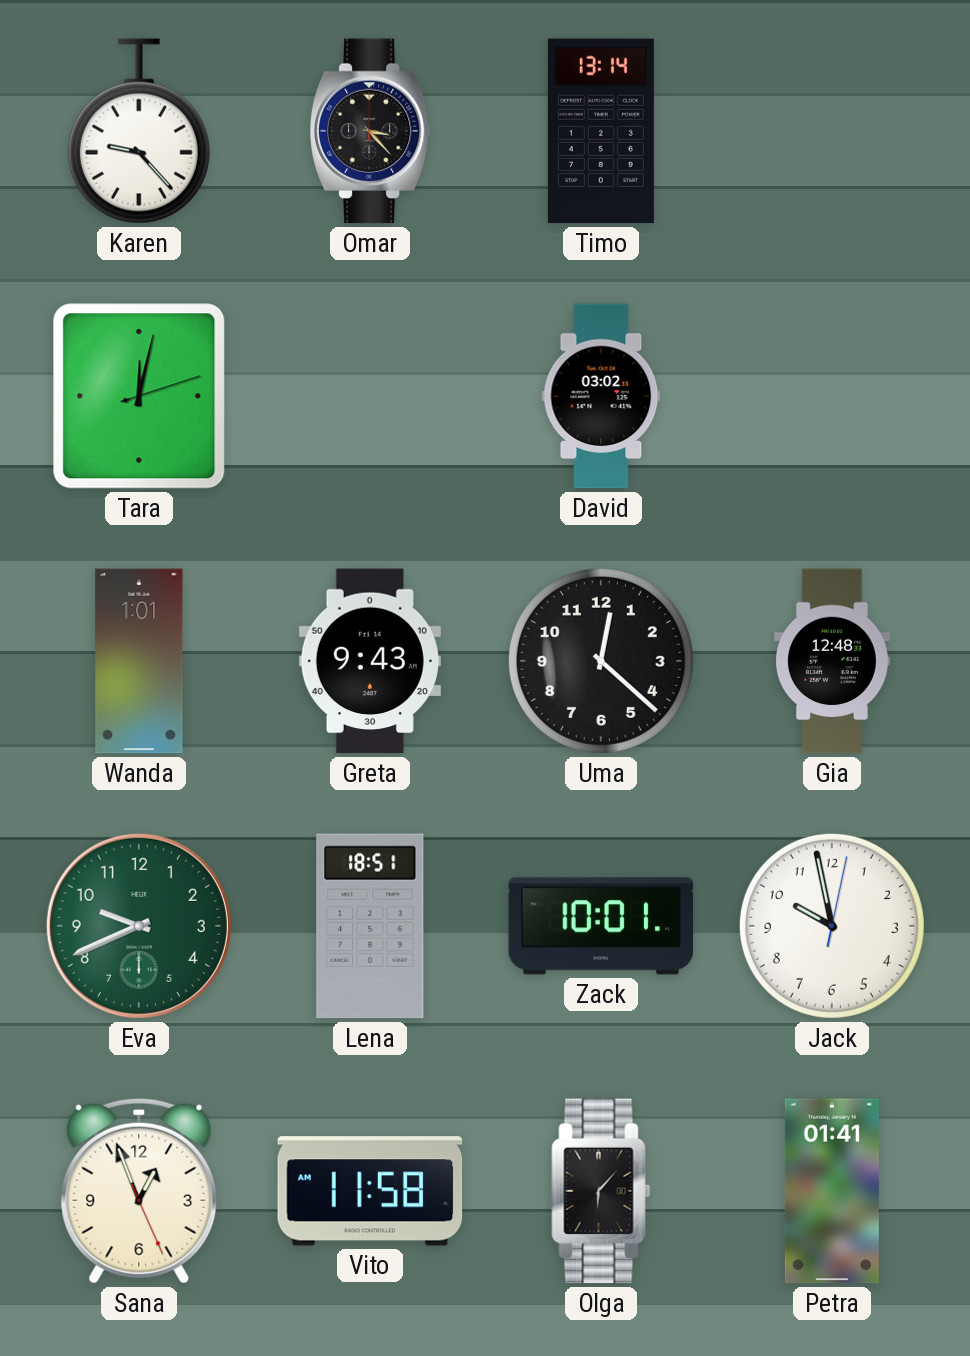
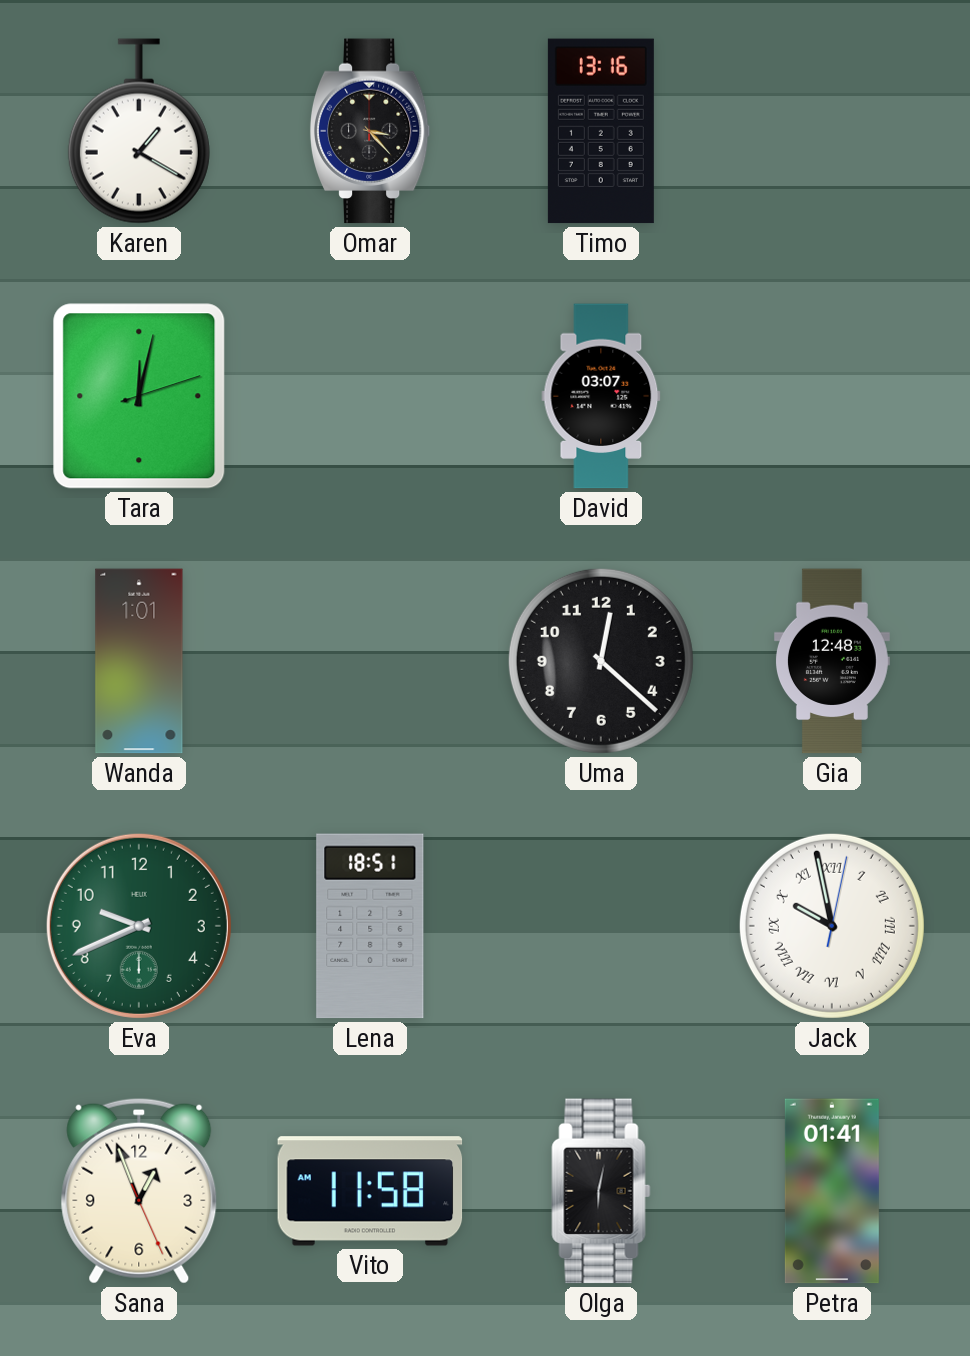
Karen: 9:23 -> 1:20
Timo: 13:14 -> 13:16
David: 03:02 -> 03:07
Greta: 9:43 -> none
Zack: 10:01 -> none
Jack numerals: Arabic -> Roman
Olga: 6:07 -> 6:02
